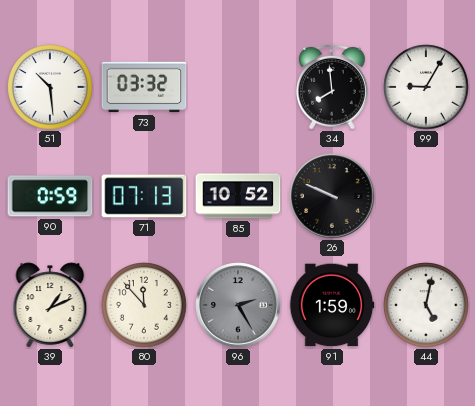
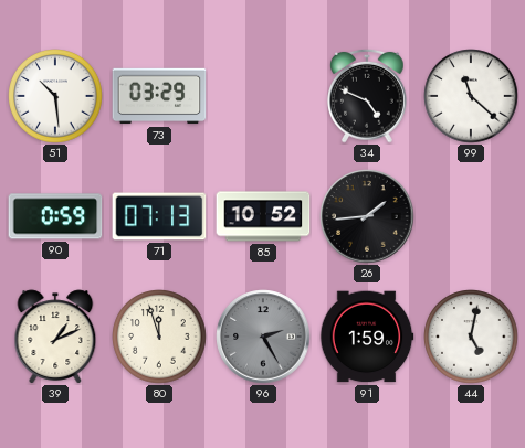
73: 03:32 -> 03:29
34: 7:59 -> 4:49
99: 9:05 -> 11:22
26: 9:49 -> 1:44
80: 11:53 -> 11:57
